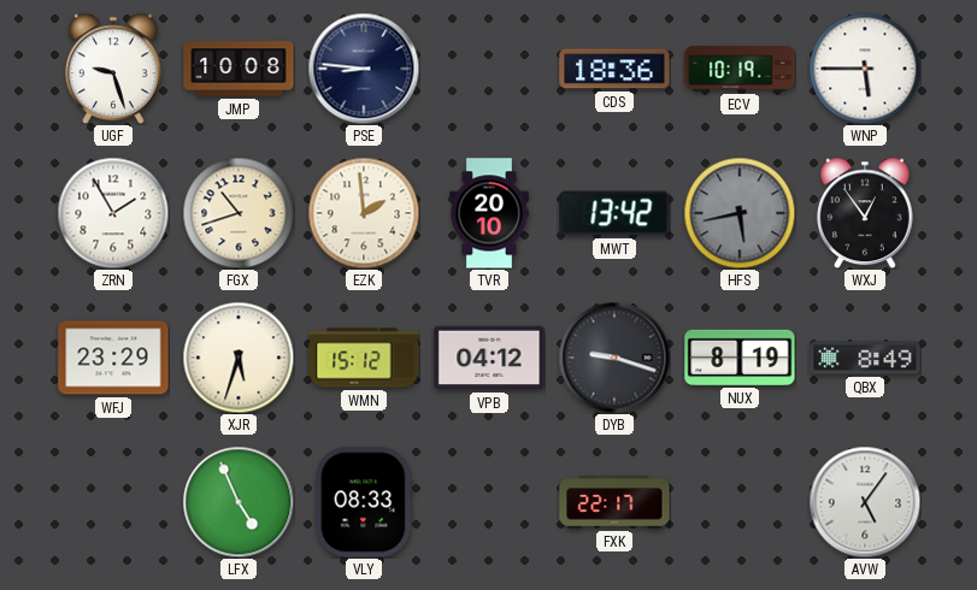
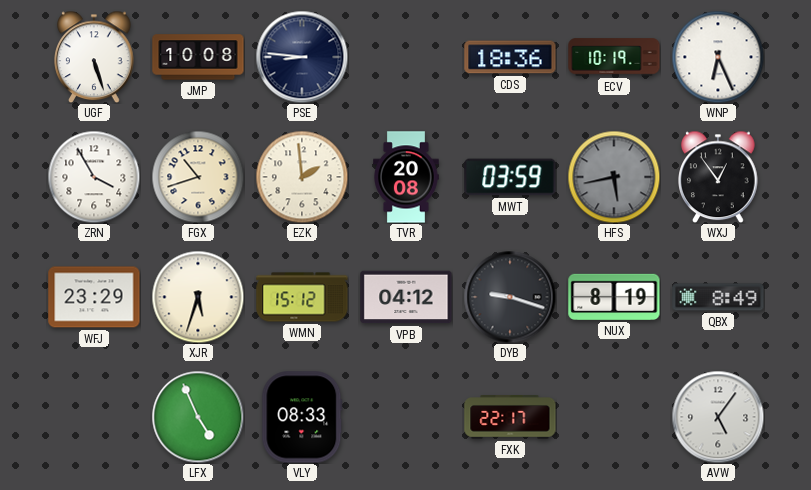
UGF: 9:27 -> 5:27
WNP: 5:45 -> 6:26
ZRN: 1:55 -> 3:55
TVR: 20:10 -> 20:08
MWT: 13:42 -> 03:59
